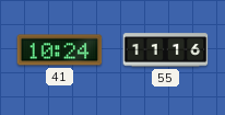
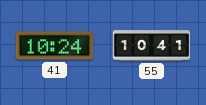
55: 11:16 -> 10:41
